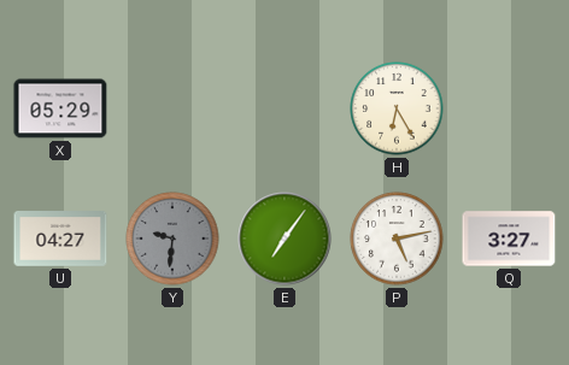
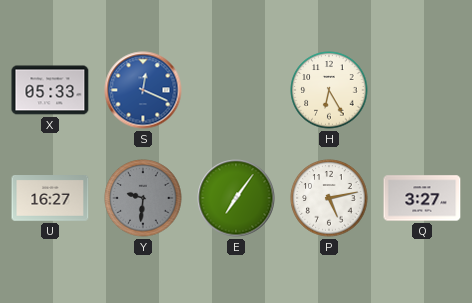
X: 05:29 -> 05:33
S: none -> 12:19
U: 04:27 -> 16:27
